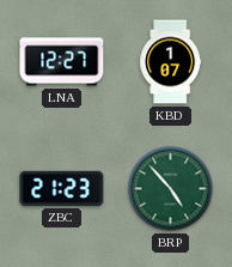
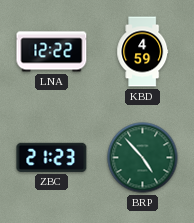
LNA: 12:27 -> 12:22
KBD: 1:07 -> 4:59
